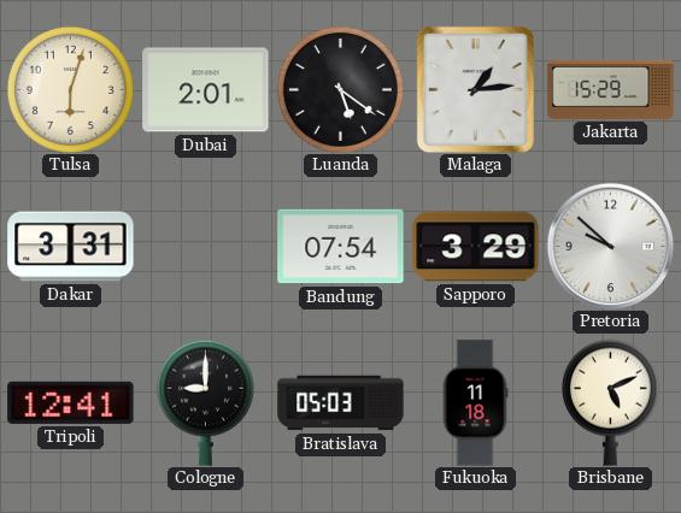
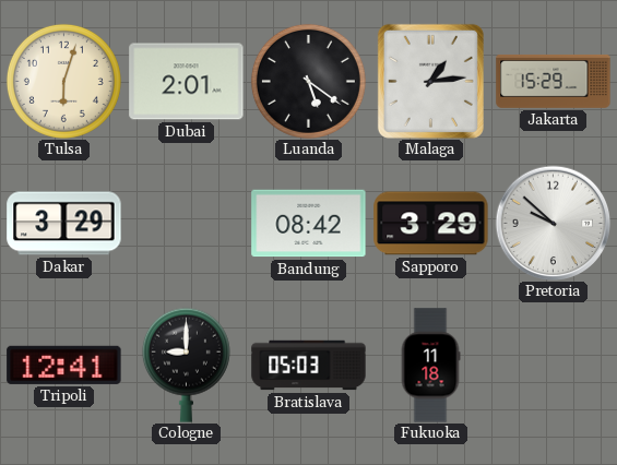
Dakar: 3:31 -> 3:29
Bandung: 07:54 -> 08:42
Brisbane: 5:11 -> none
